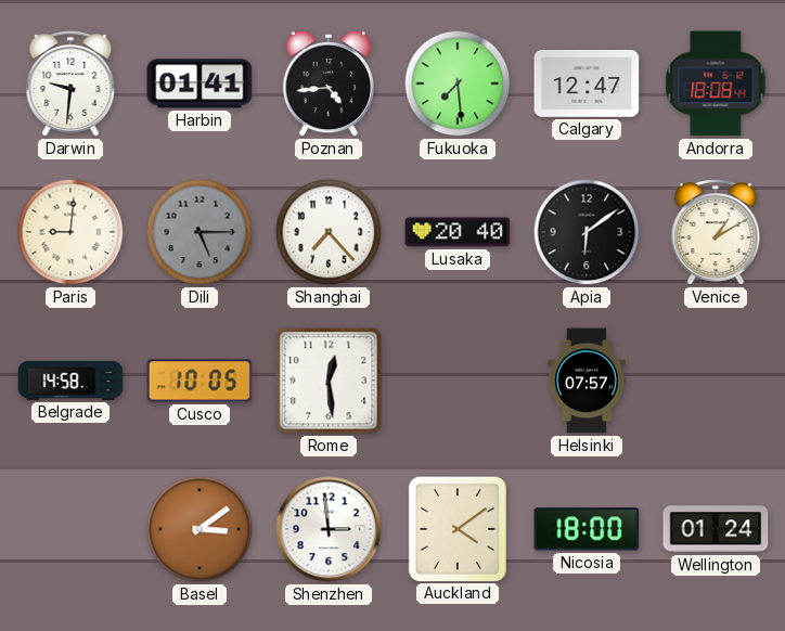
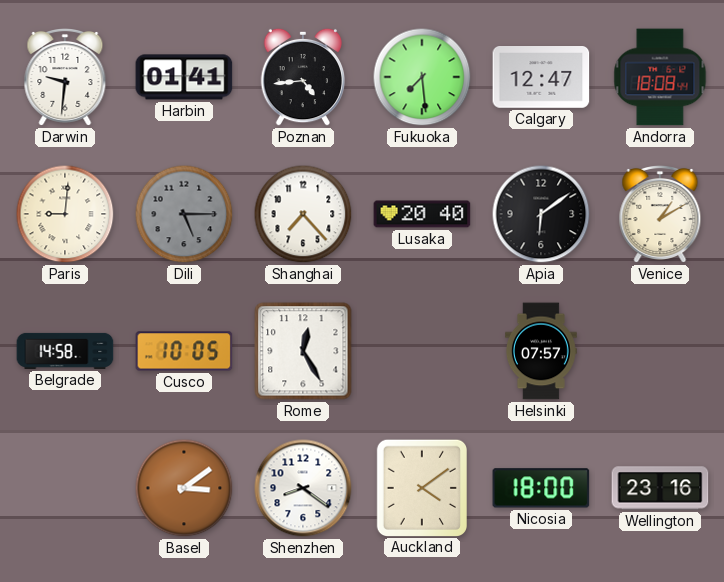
Rome: 12:29 -> 12:25
Shenzhen: 2:59 -> 8:21
Wellington: 01:24 -> 23:16
